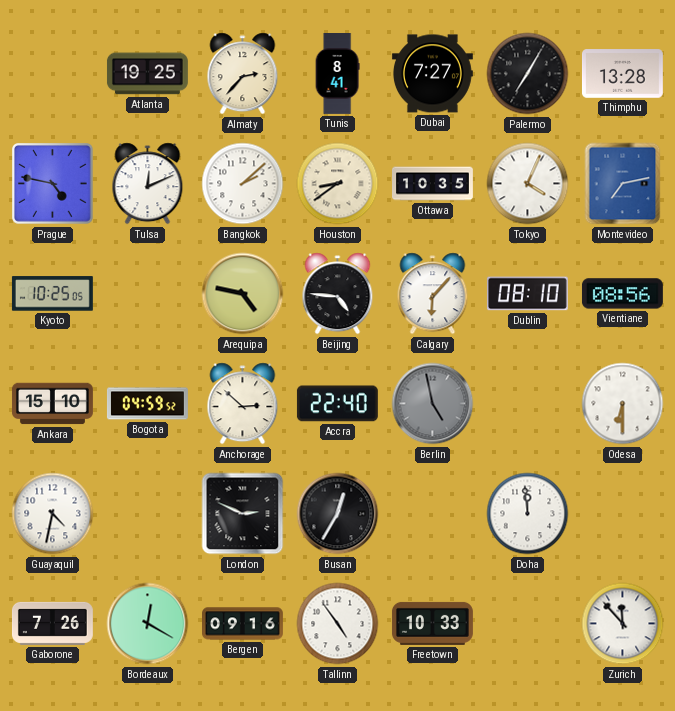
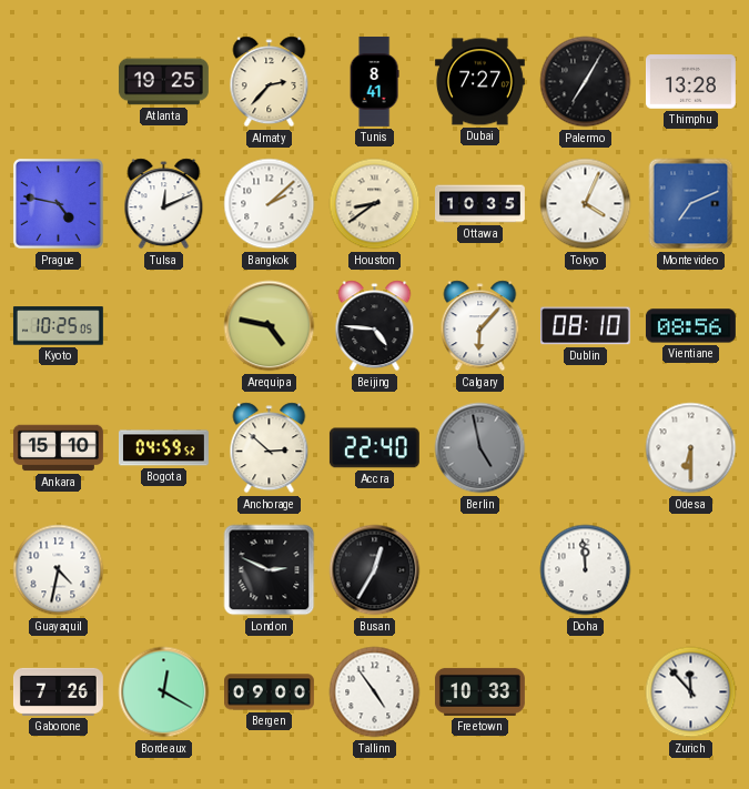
Montevideo: 7:13 -> 7:11
Bergen: 09:16 -> 09:00
